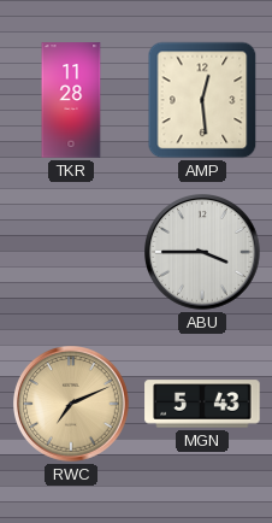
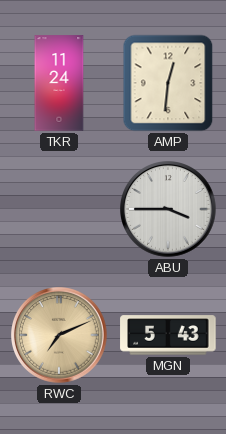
TKR: 11:28 -> 11:24
AMP: 12:29 -> 12:31
